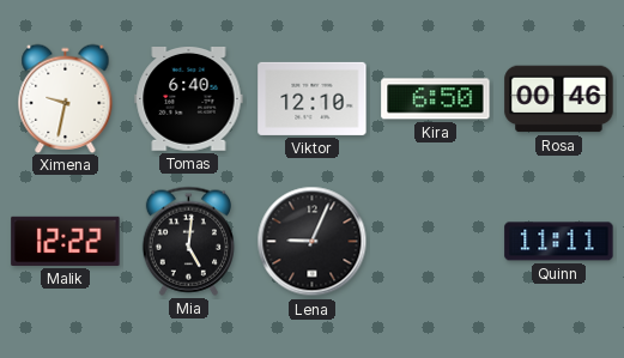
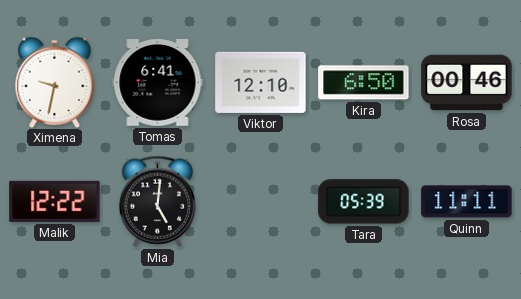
Tomas: 6:40 -> 6:41
Lena: 9:04 -> none
Tara: none -> 05:39
